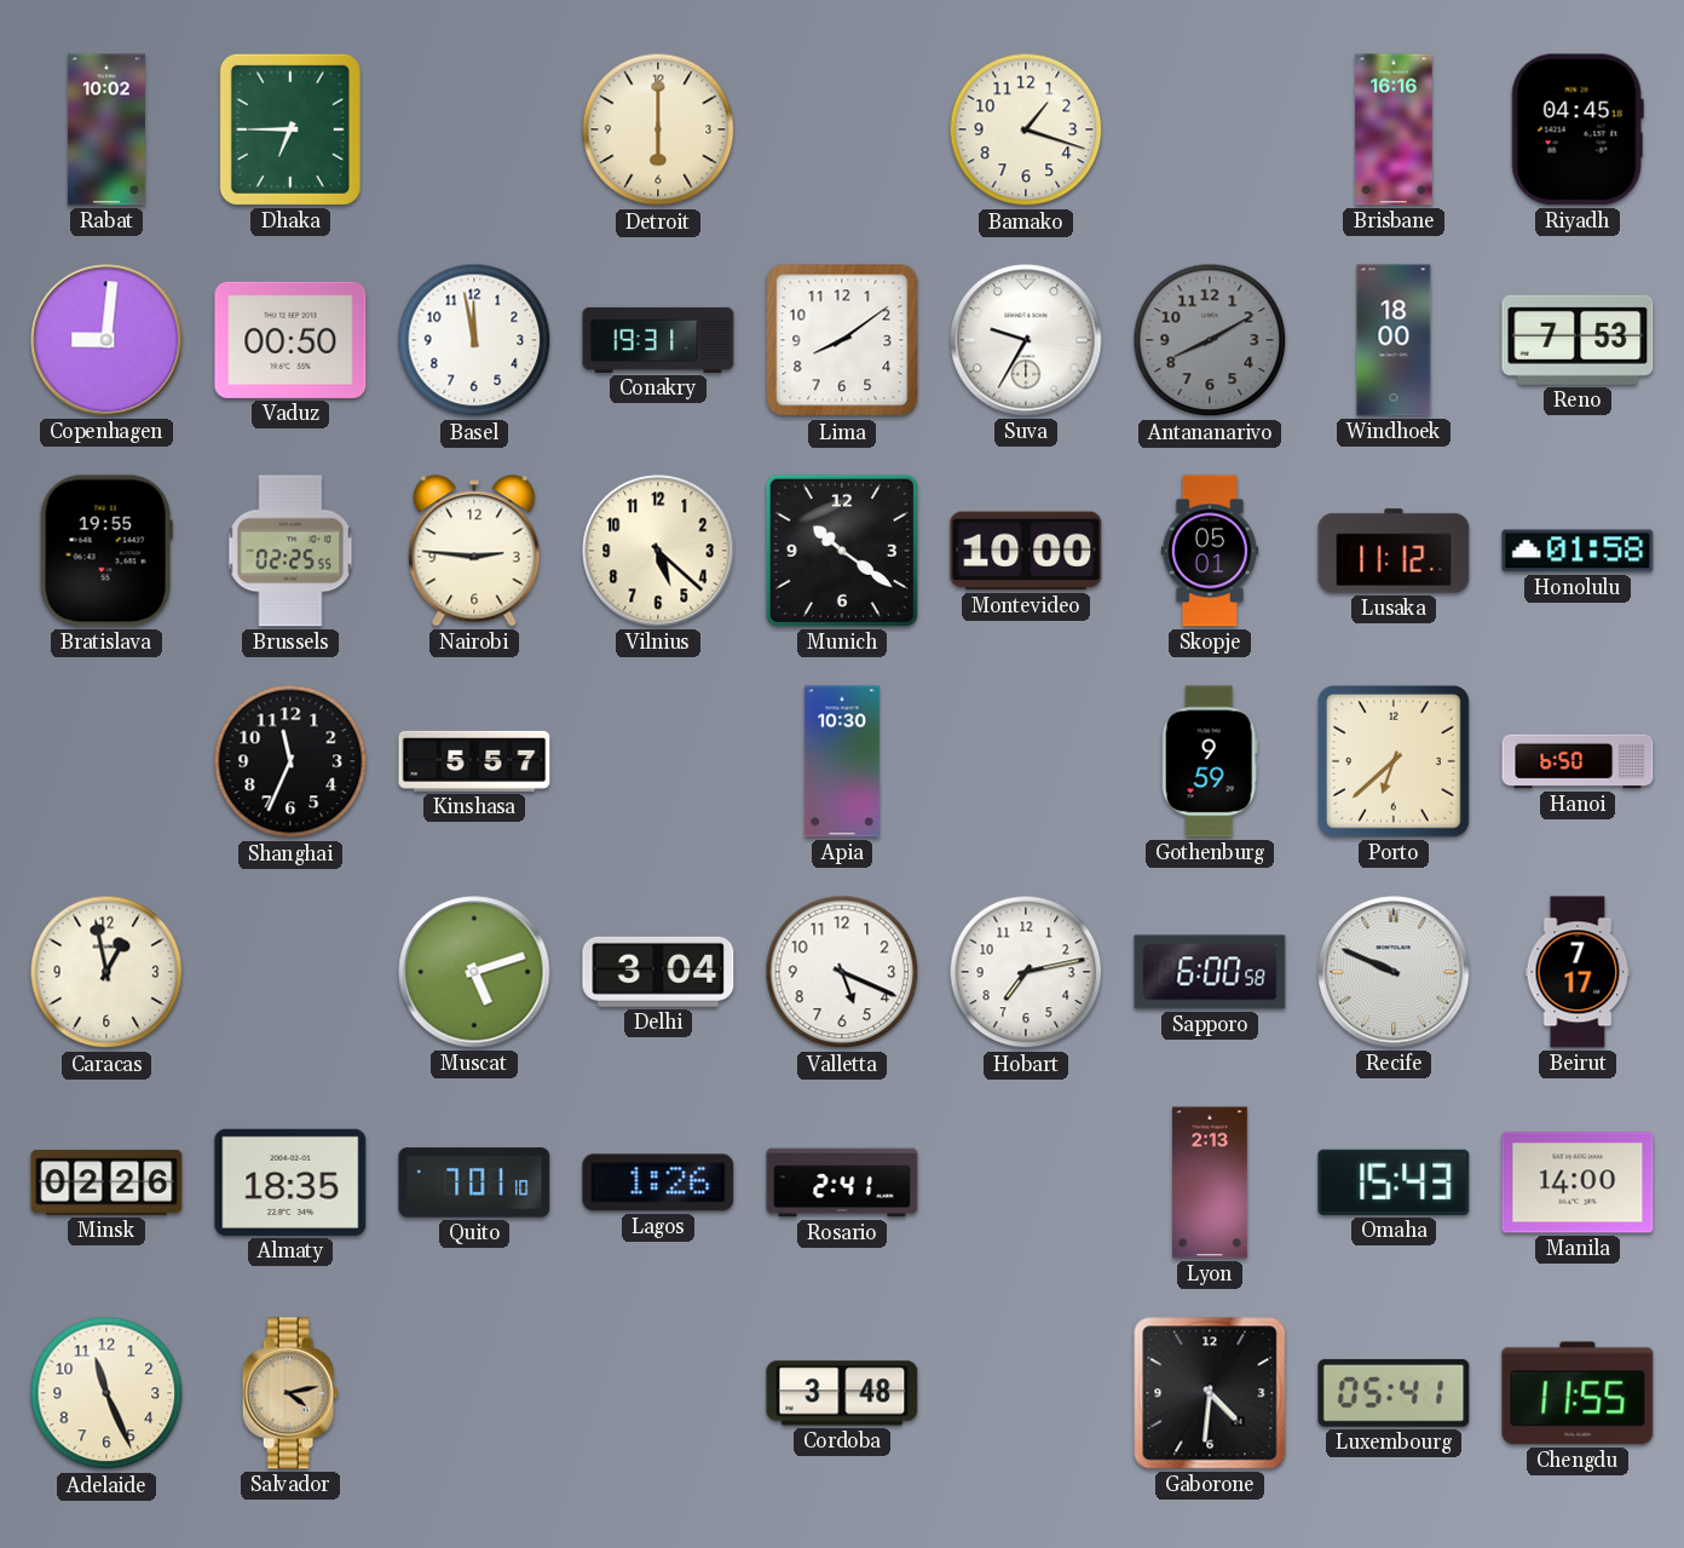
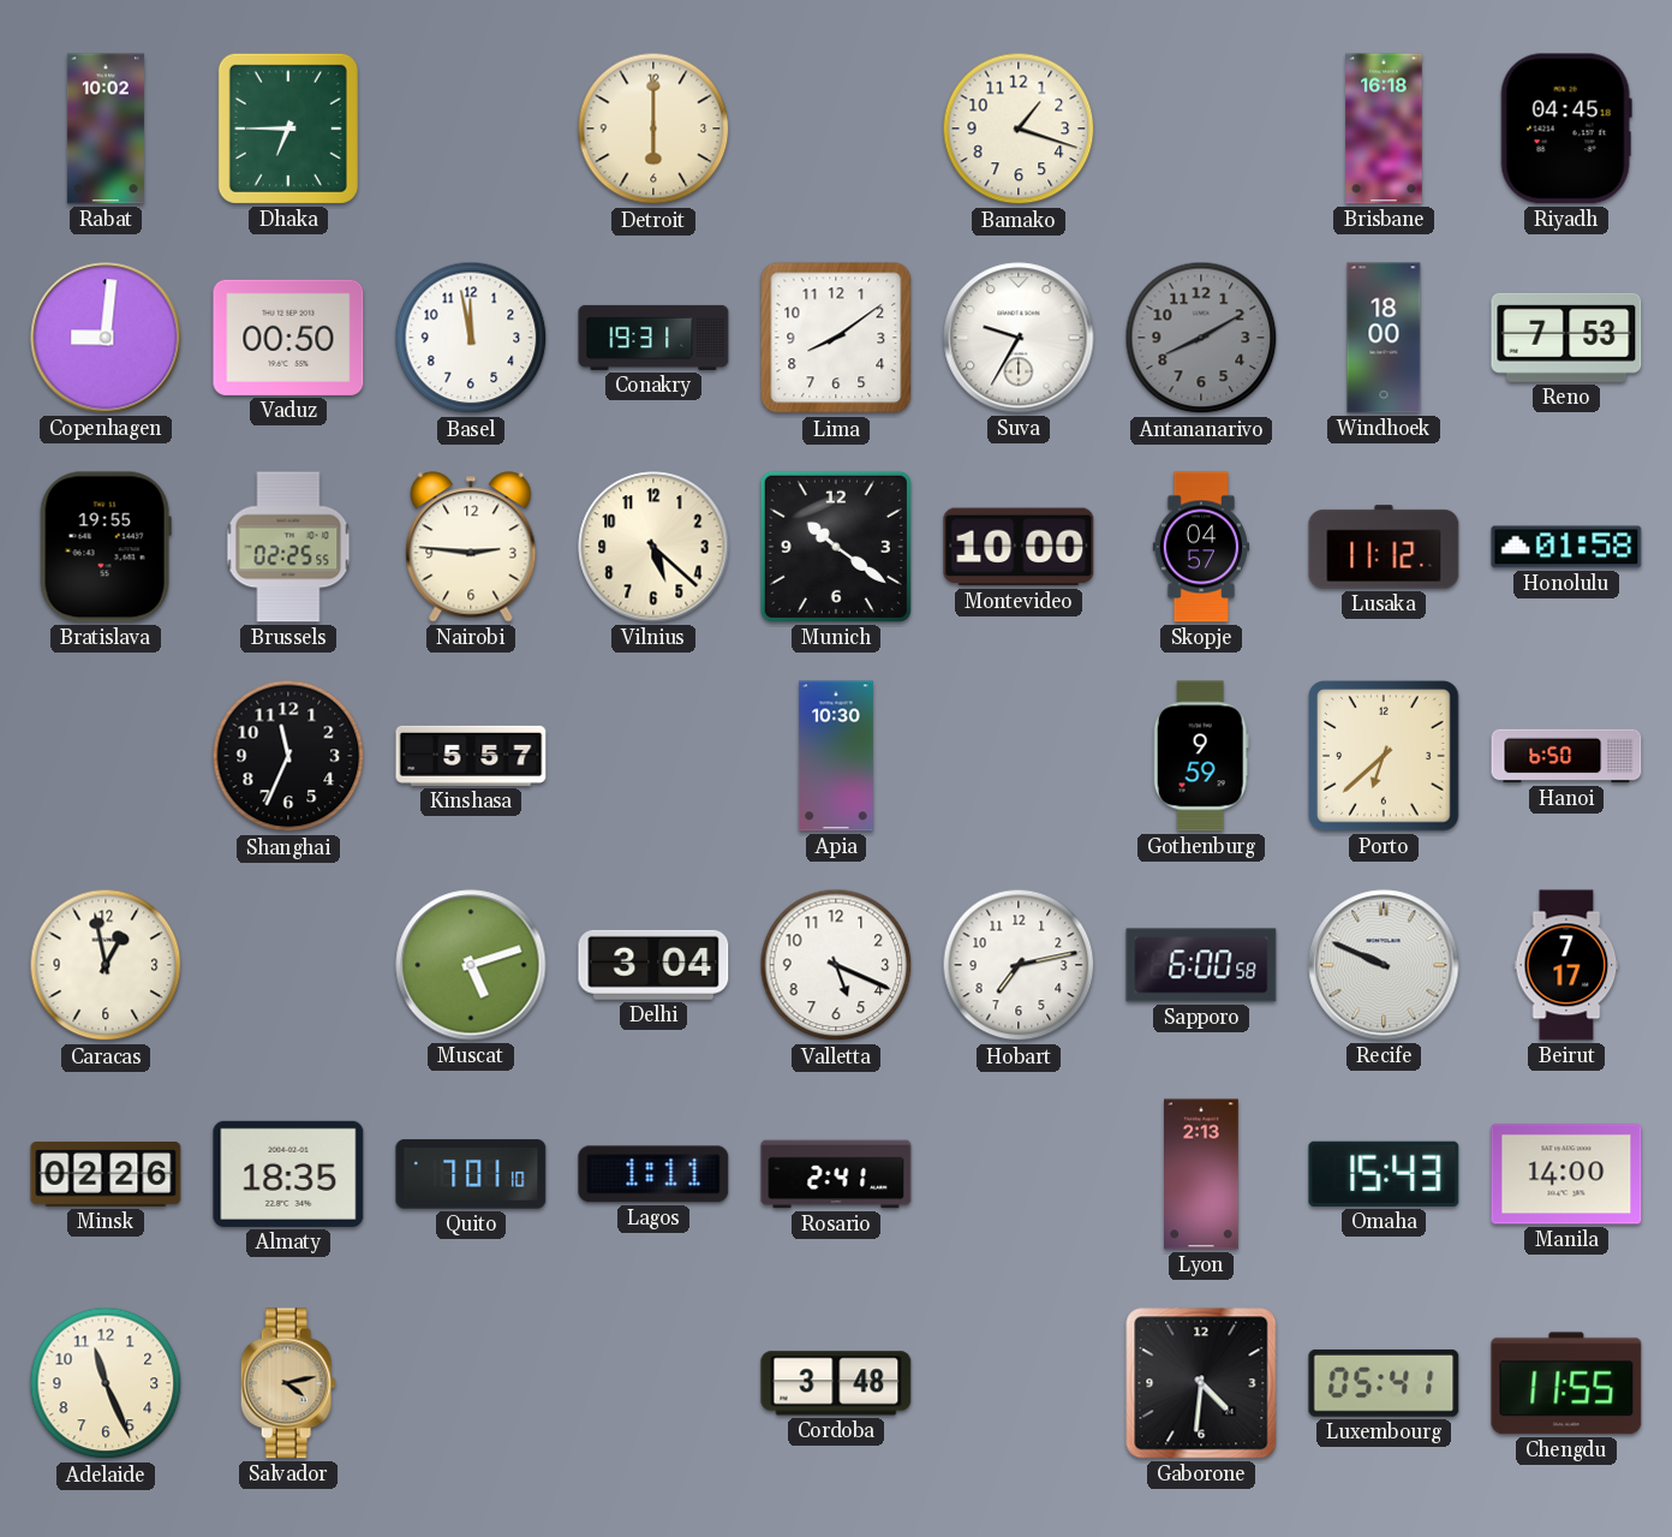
Brisbane: 16:16 -> 16:18
Skopje: 05:01 -> 04:57
Lagos: 1:26 -> 1:11
